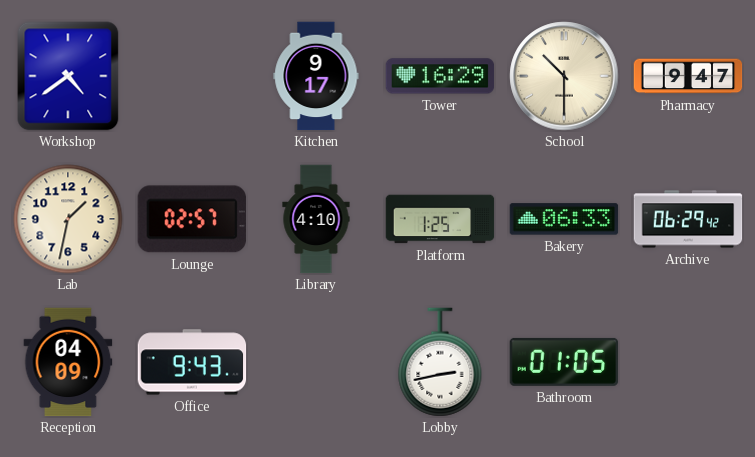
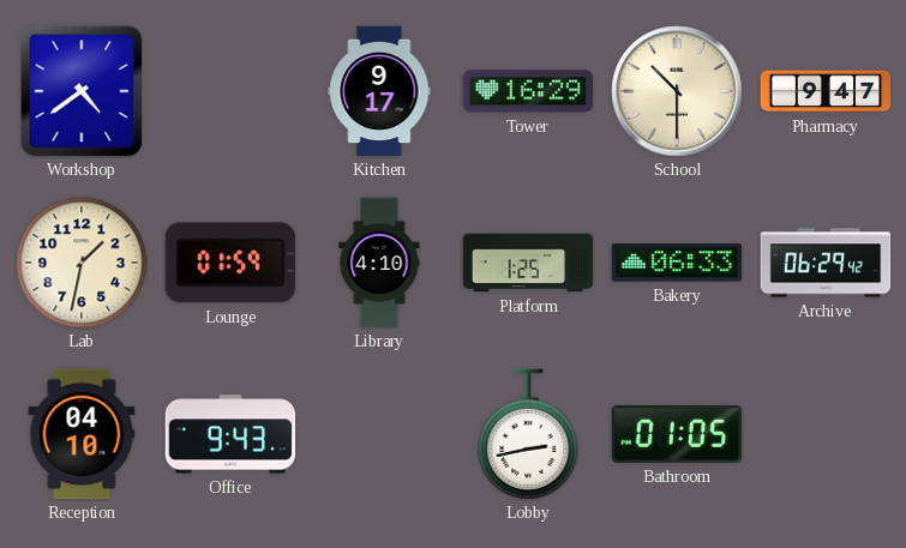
Lounge: 02:57 -> 01:59
Reception: 04:09 -> 04:10
